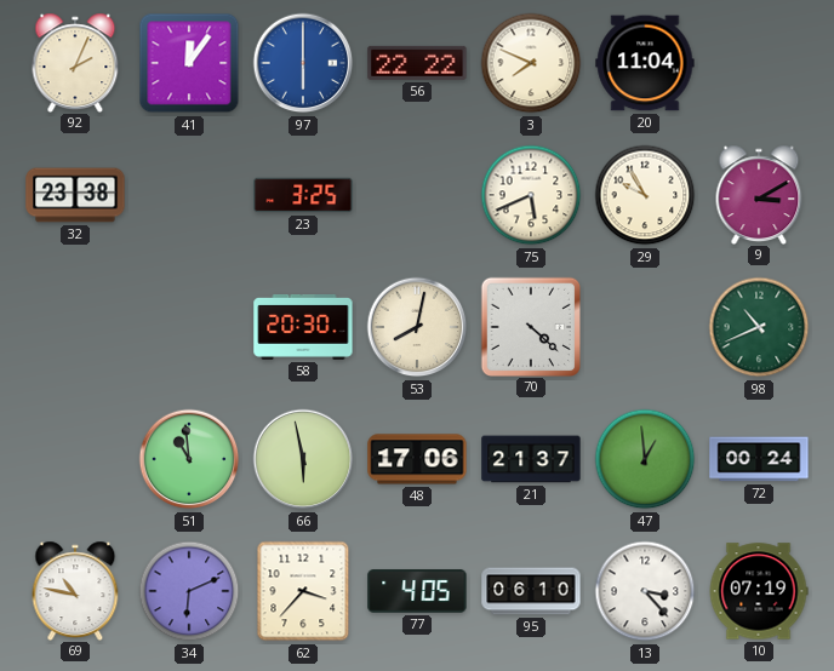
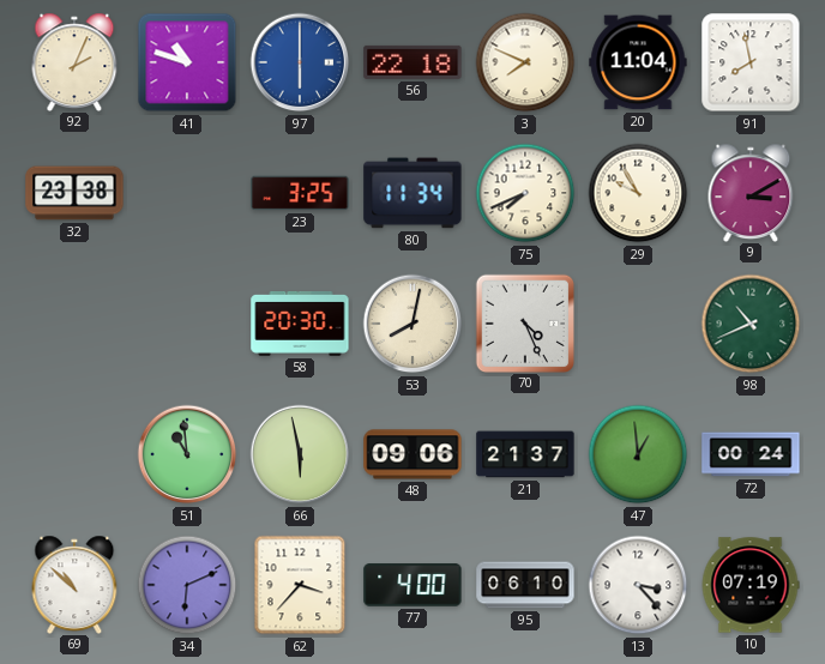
41: 12:06 -> 10:48
56: 22:22 -> 22:18
91: none -> 7:58
80: none -> 11:34
75: 5:41 -> 7:41
70: 4:22 -> 4:26
48: 17:06 -> 09:06
69: 10:47 -> 10:52
77: 4:05 -> 4:00
